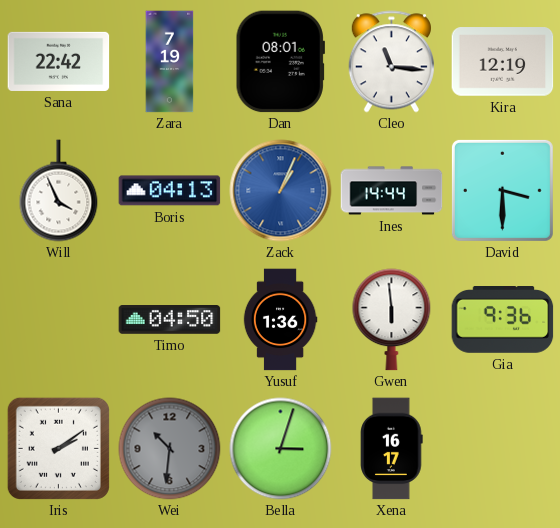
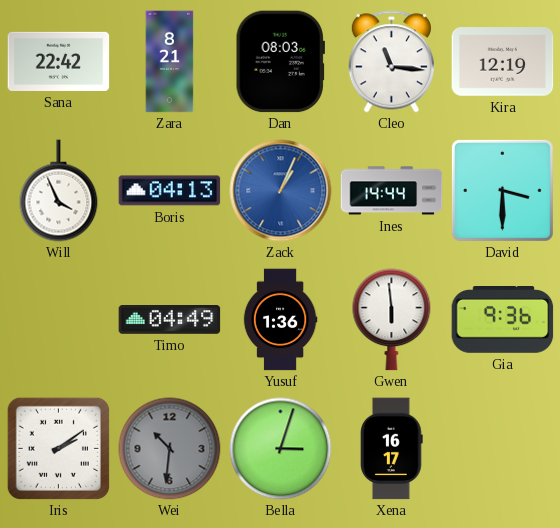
Zara: 7:19 -> 8:21
Dan: 08:01 -> 08:03
Timo: 04:50 -> 04:49
